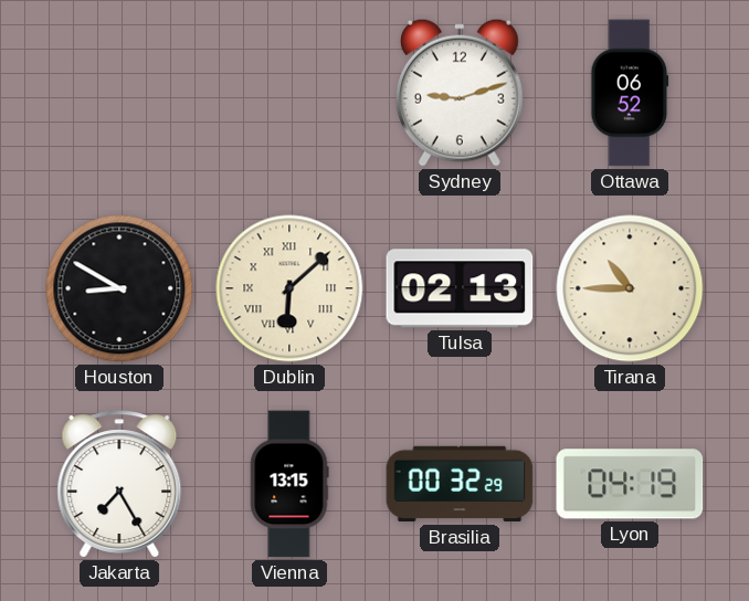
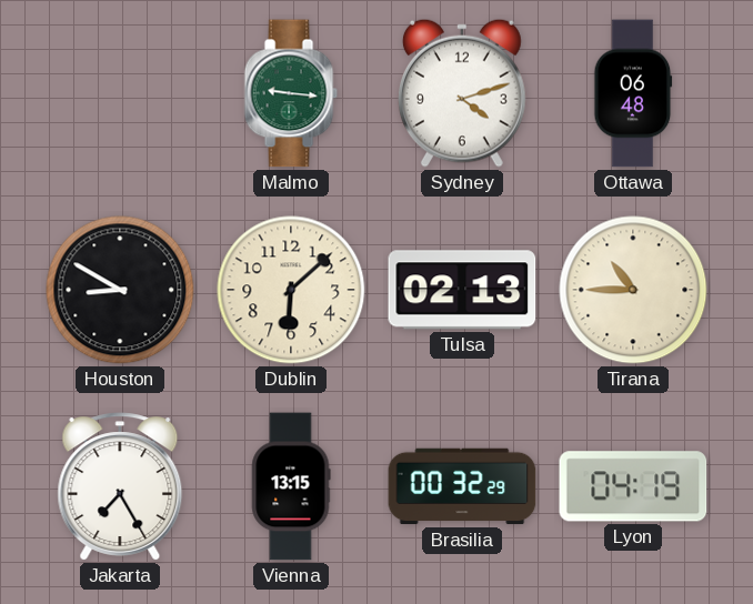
Malmo: none -> 9:16
Sydney: 9:12 -> 4:12
Ottawa: 06:52 -> 06:48
Dublin numerals: Roman -> Arabic
